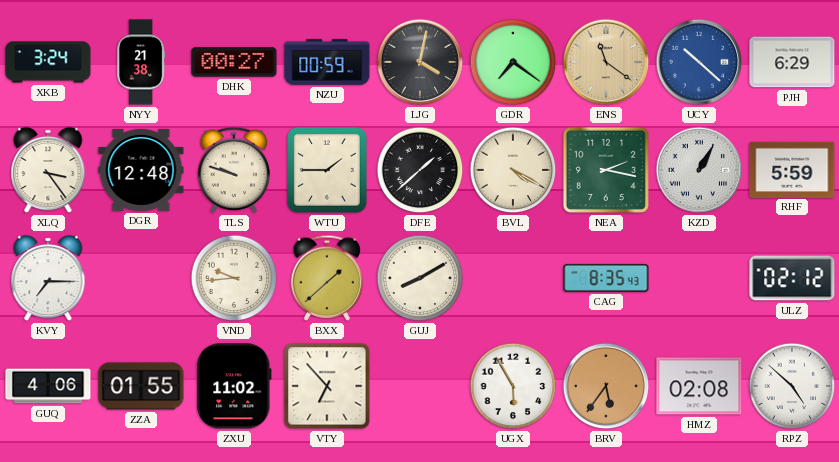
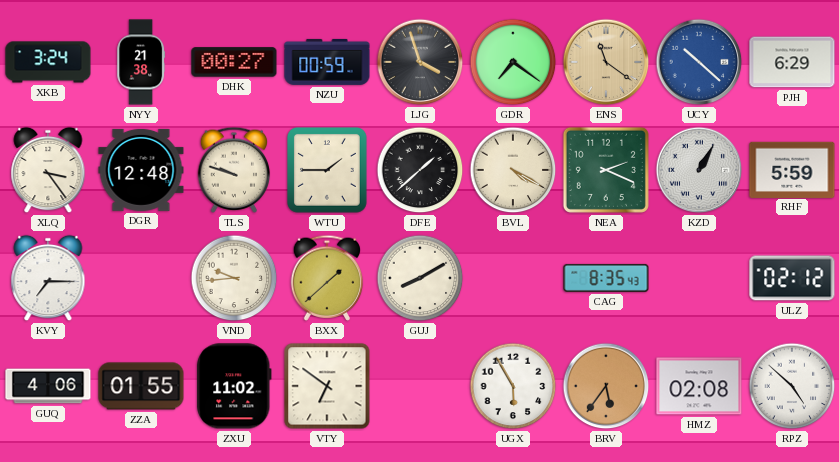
LJG: 4:02 -> 3:57
NEA: 2:17 -> 2:19
VTY: 6:53 -> 6:51
